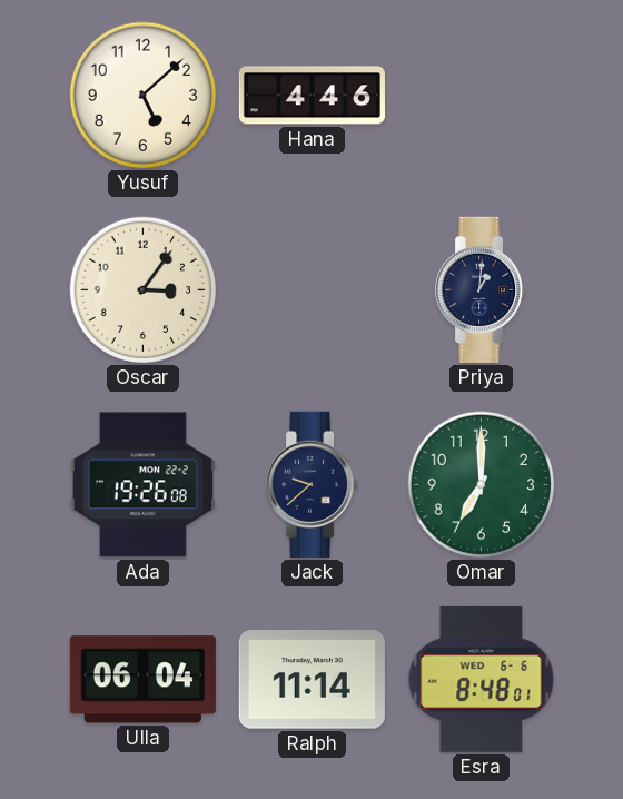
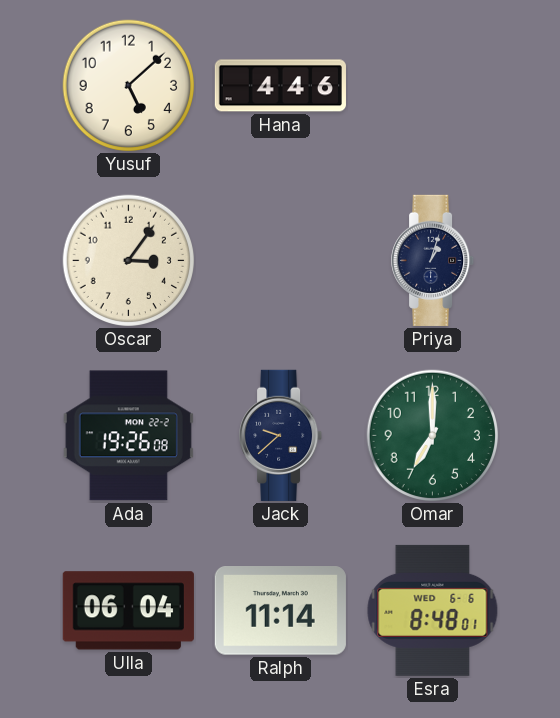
Priya: 1:01 -> 1:03
